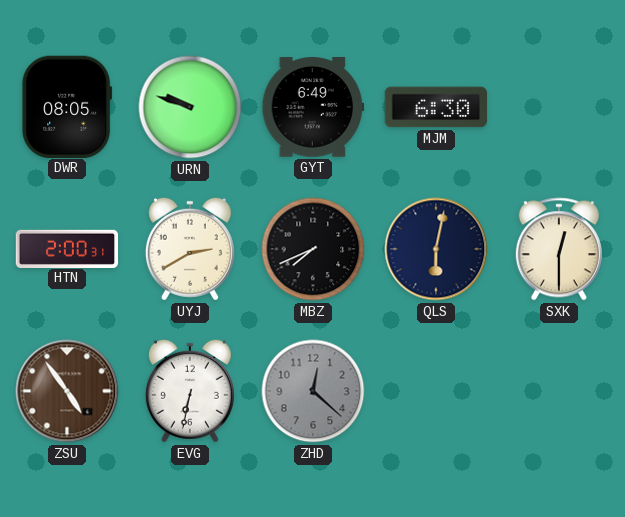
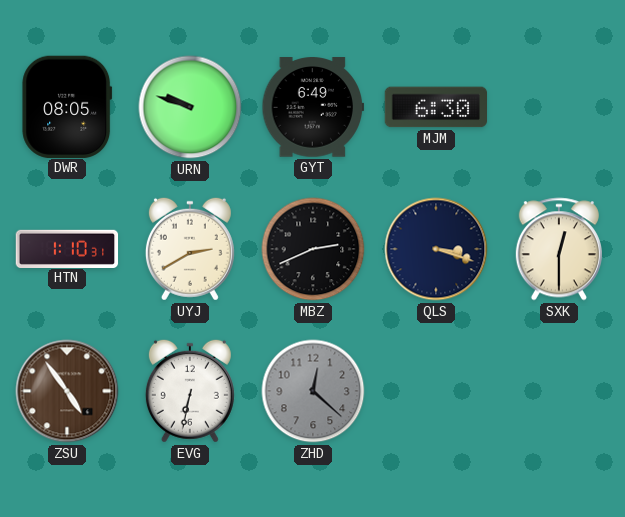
HTN: 2:00 -> 1:10
MBZ: 7:41 -> 2:41
QLS: 6:02 -> 3:18
